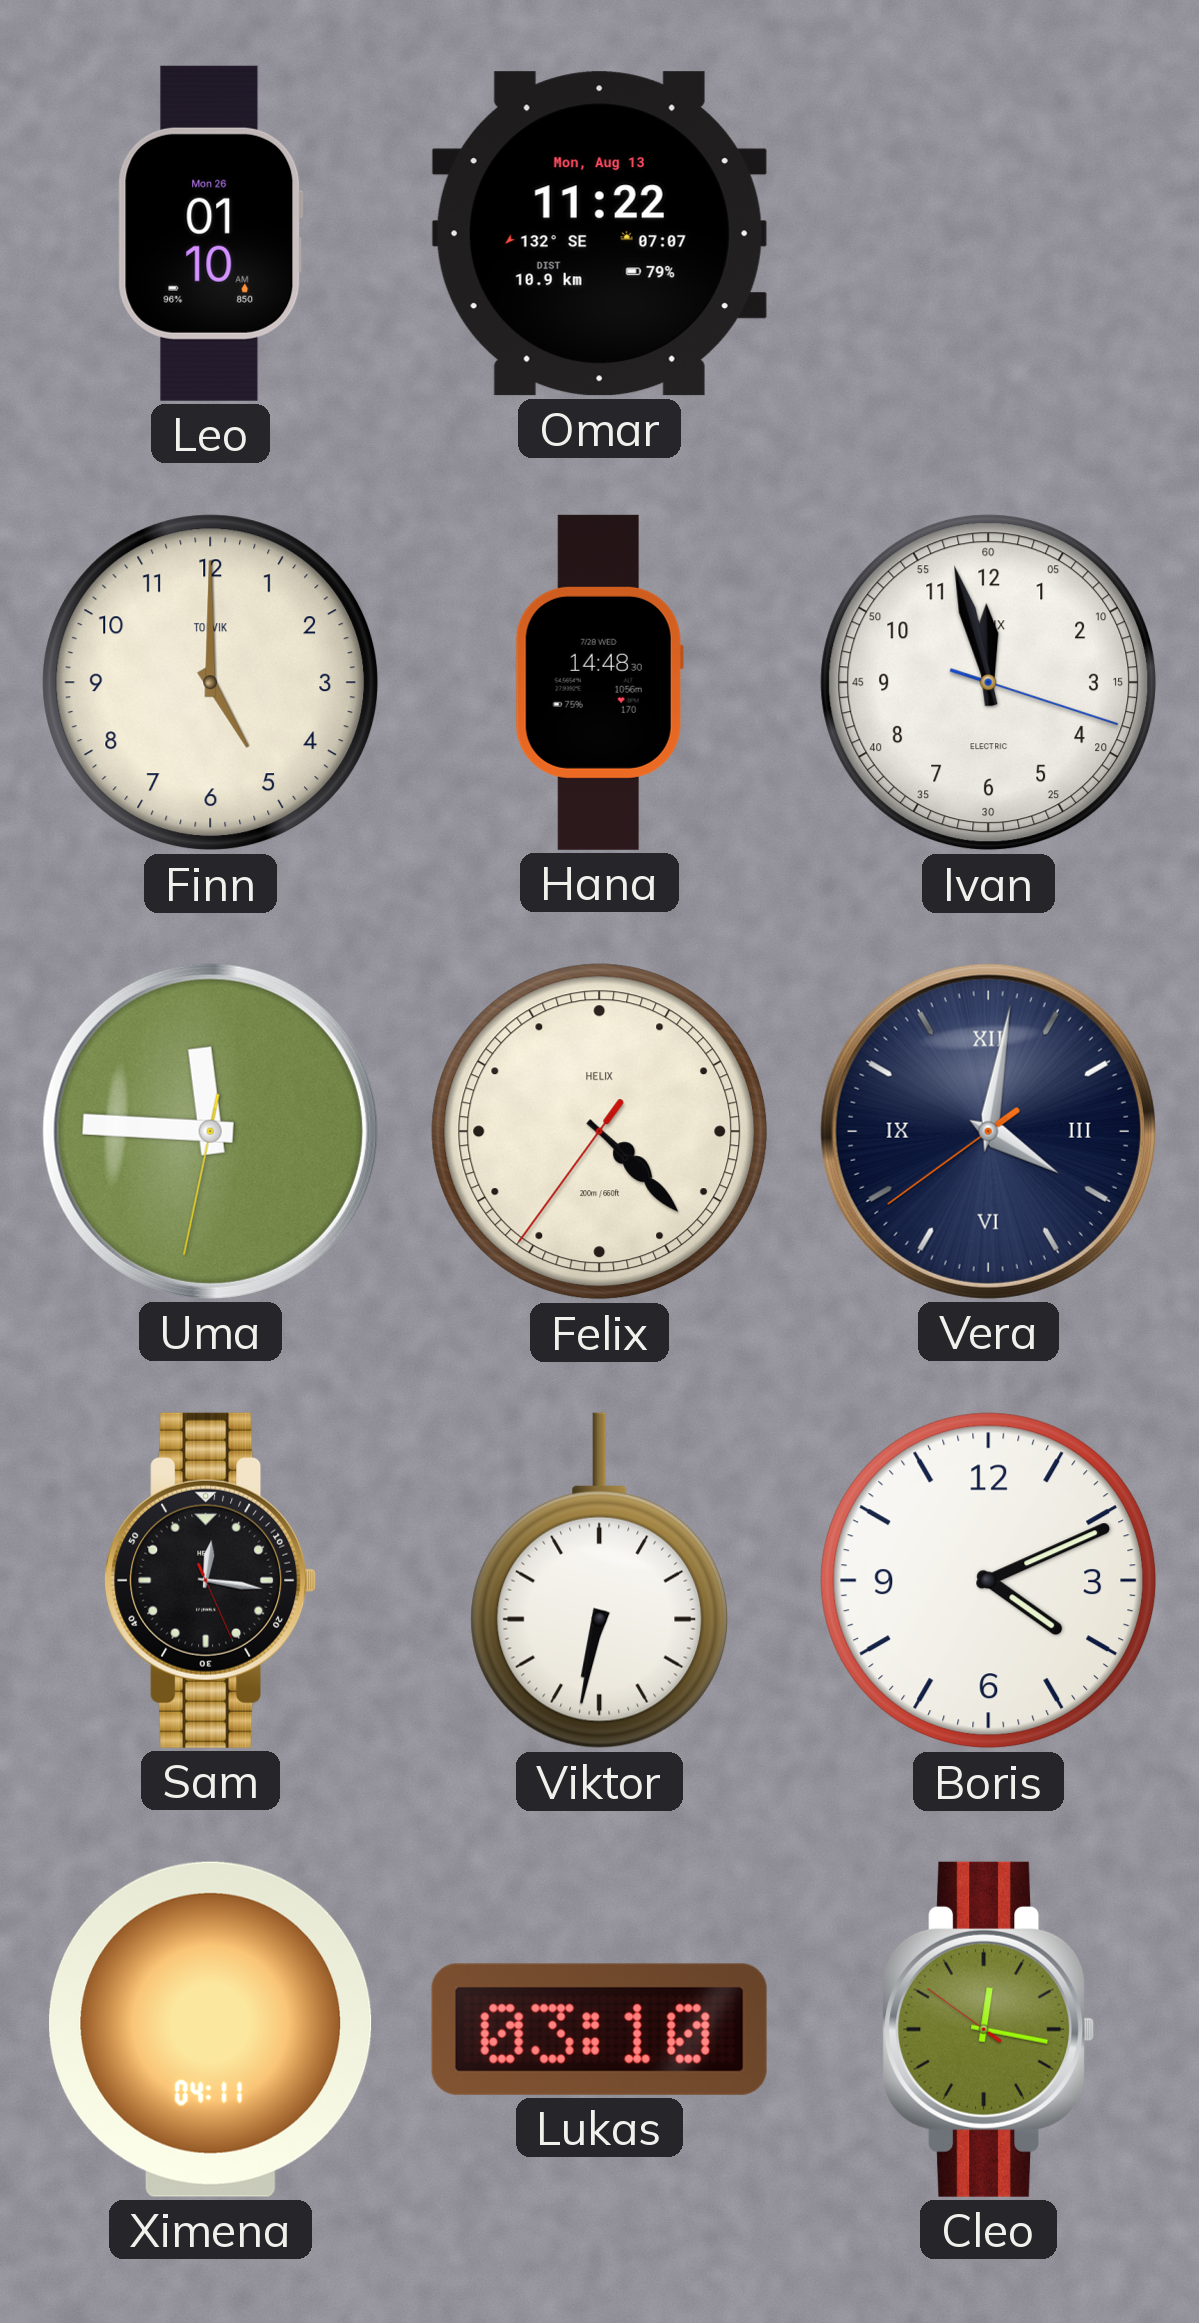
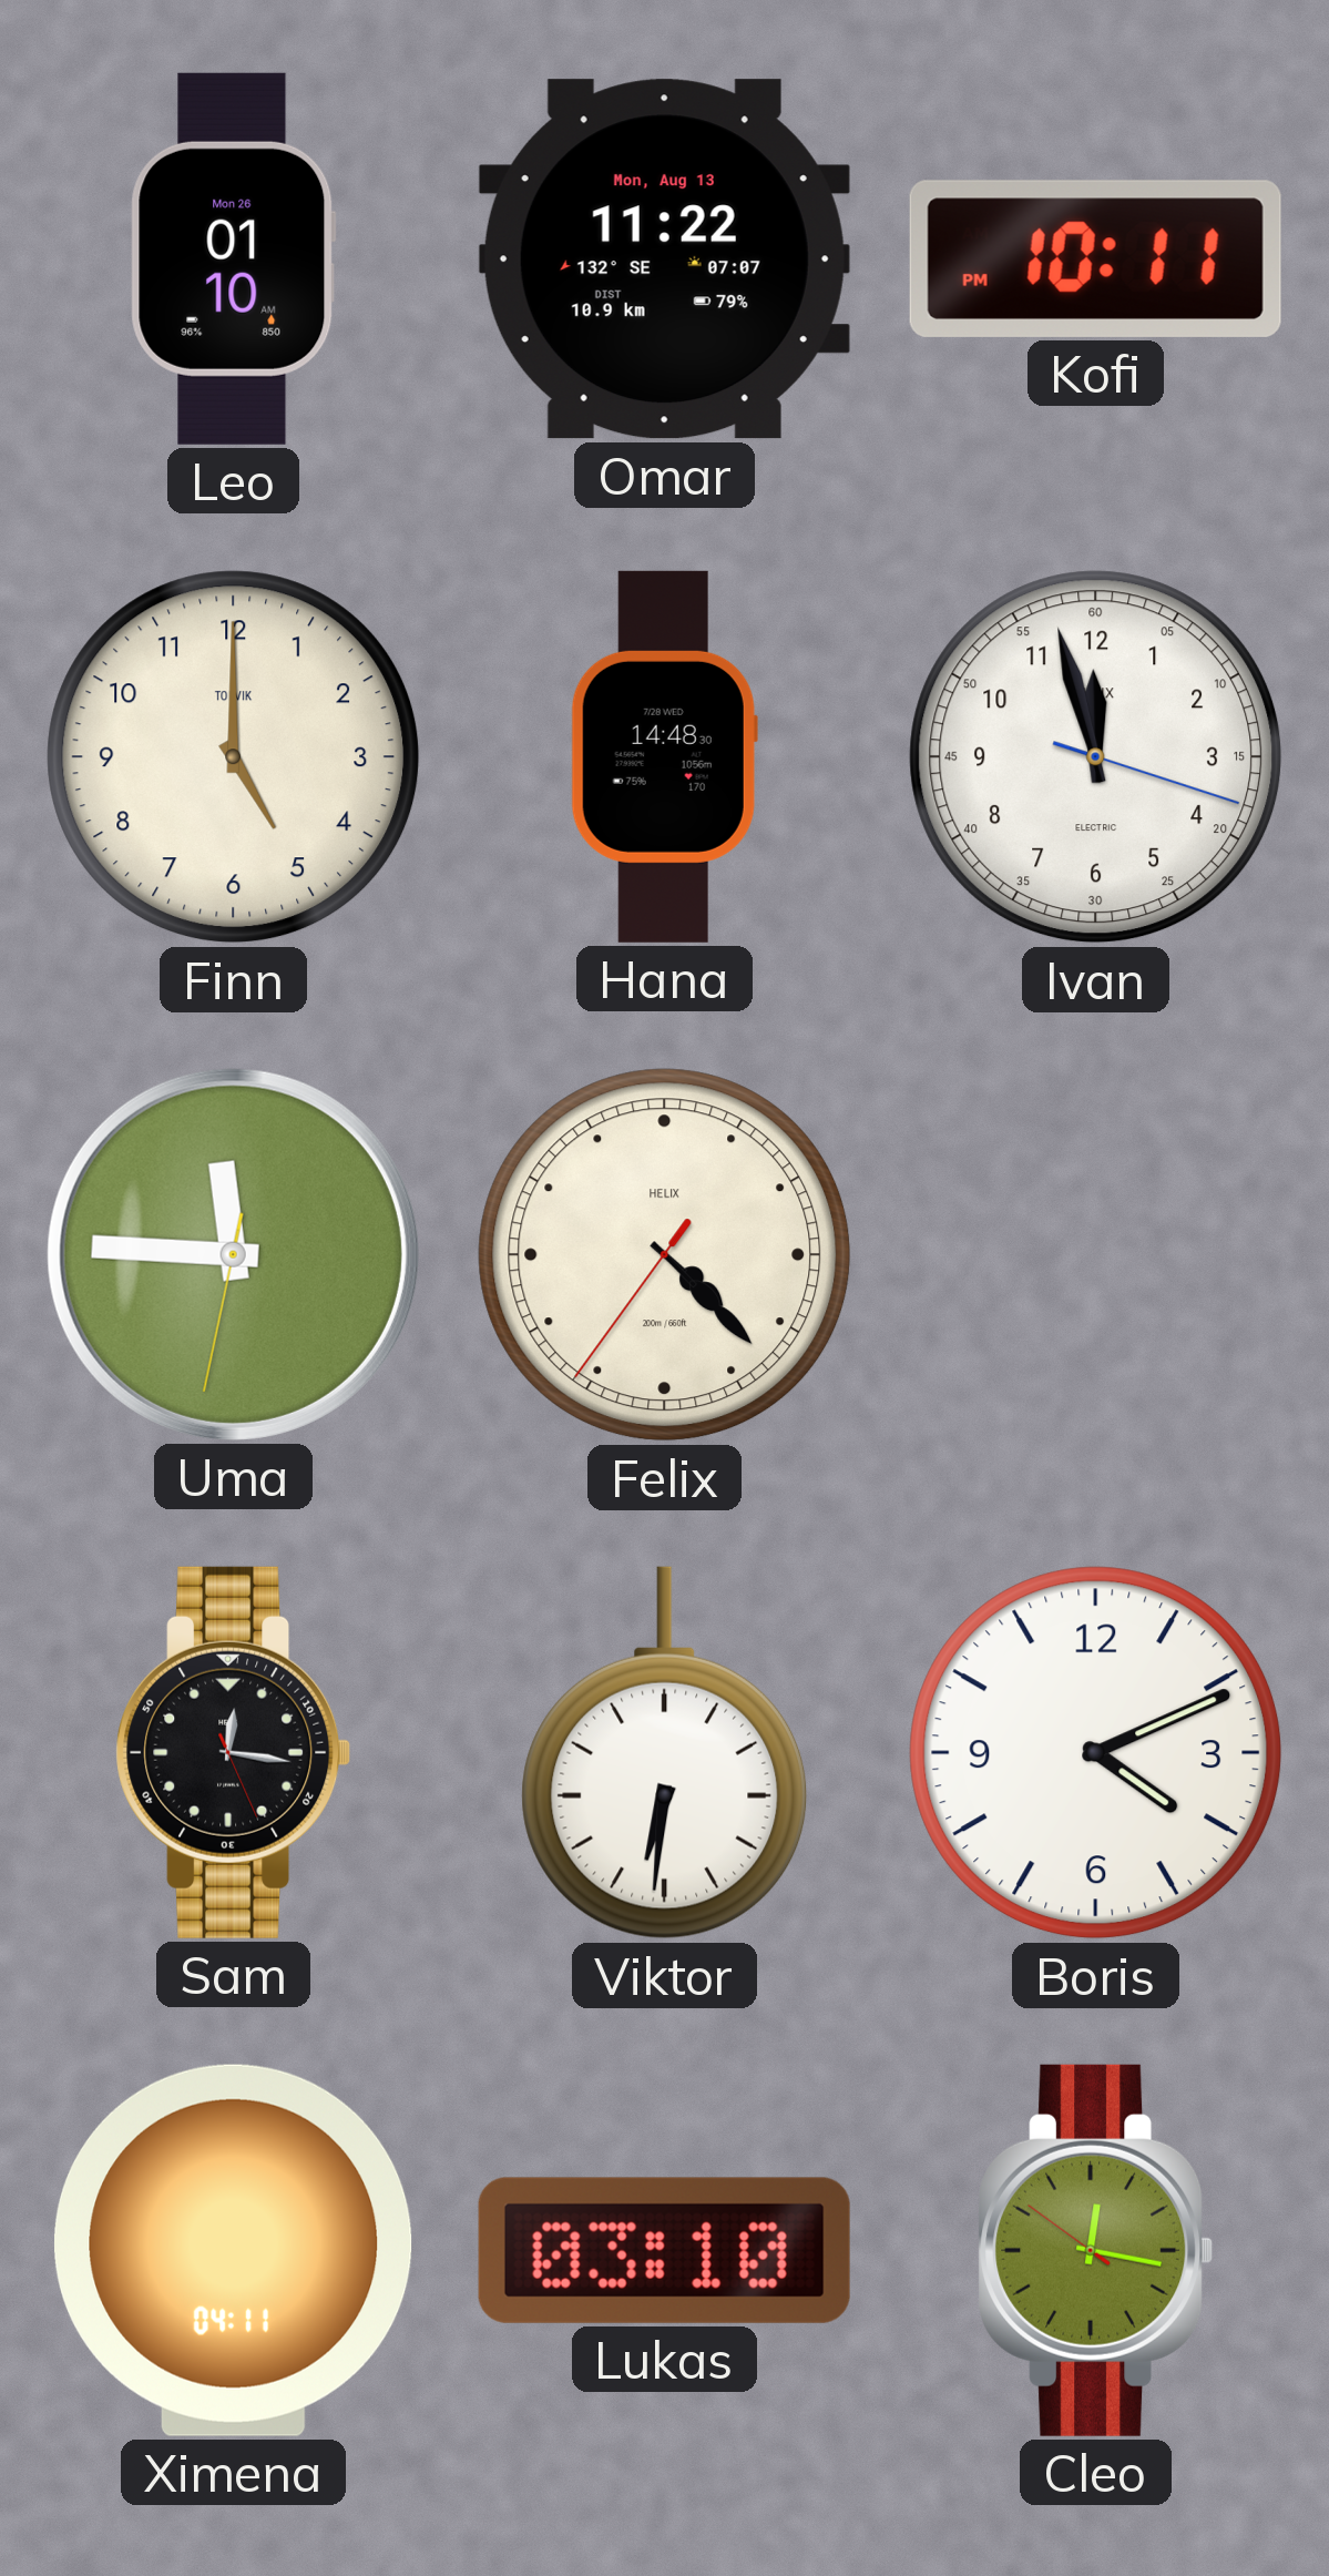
Kofi: none -> 10:11
Vera: 4:01 -> none
Viktor: 6:32 -> 6:31
